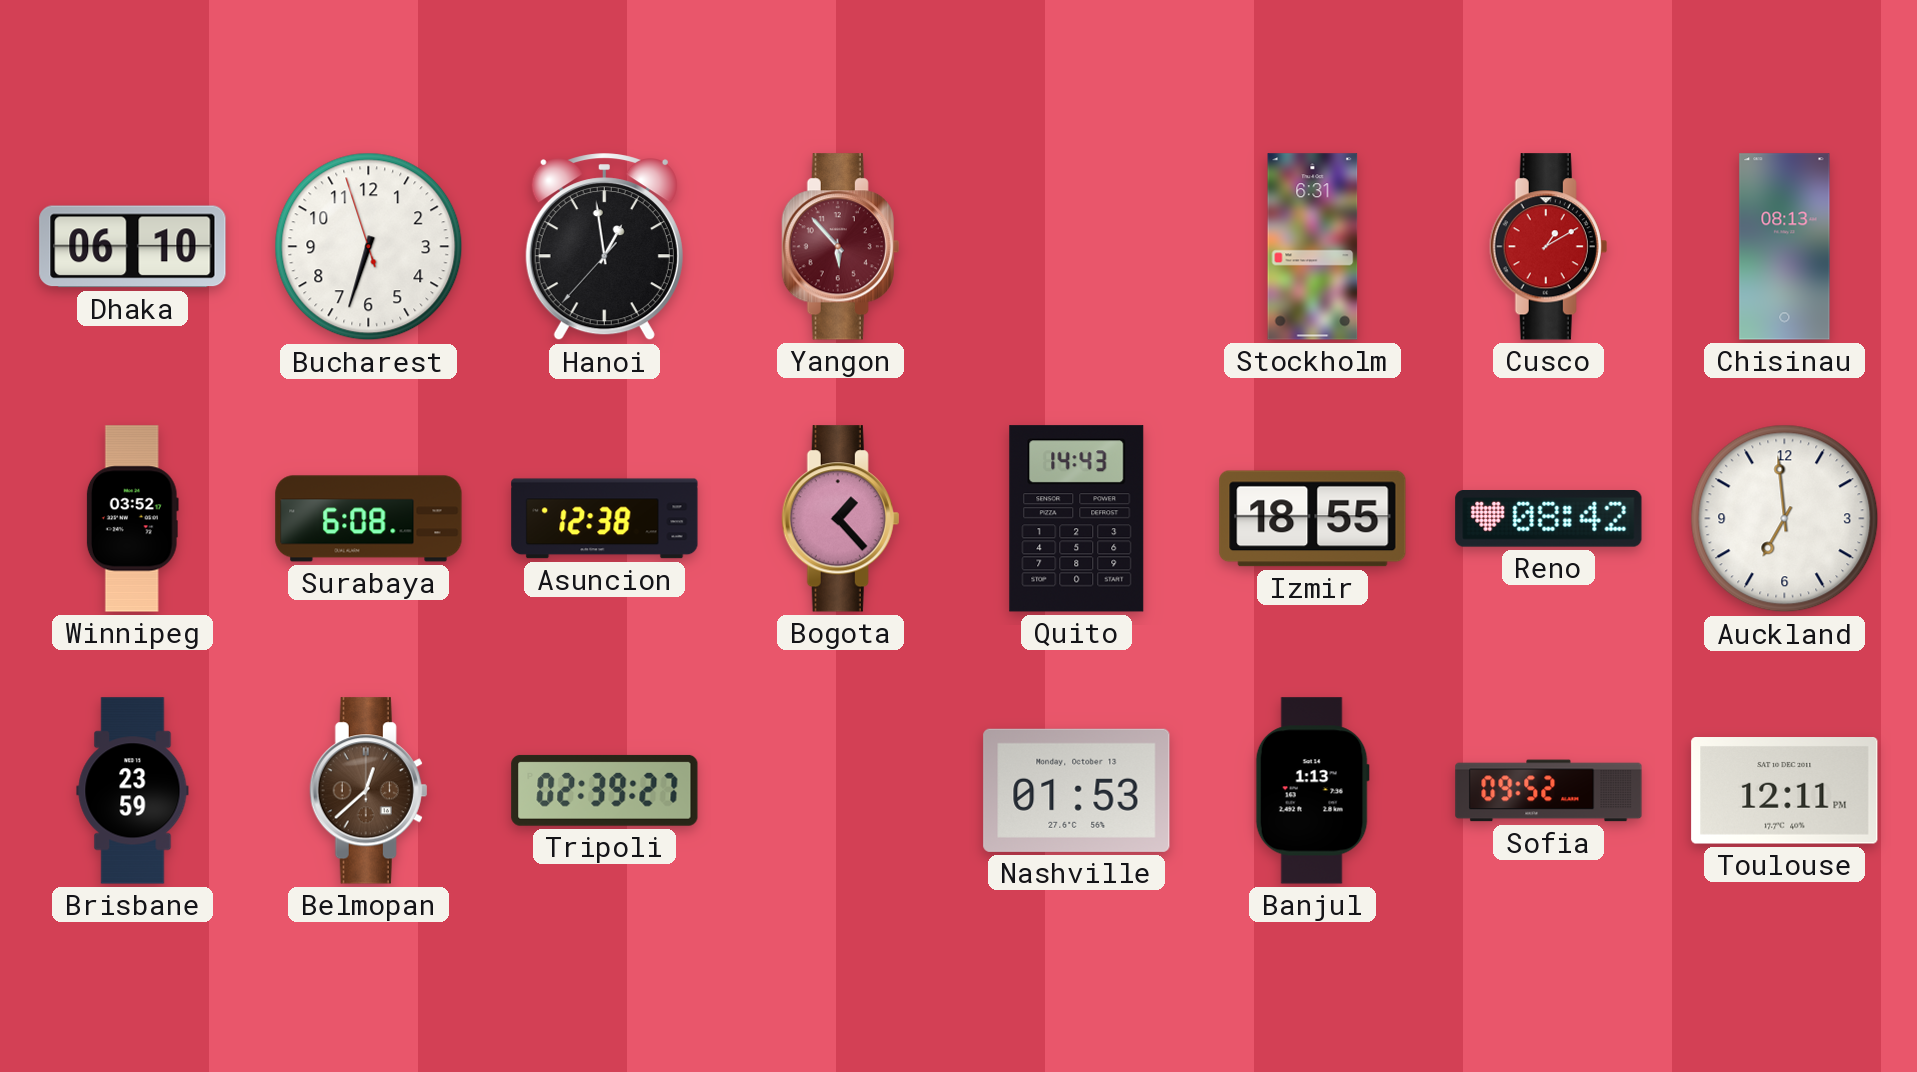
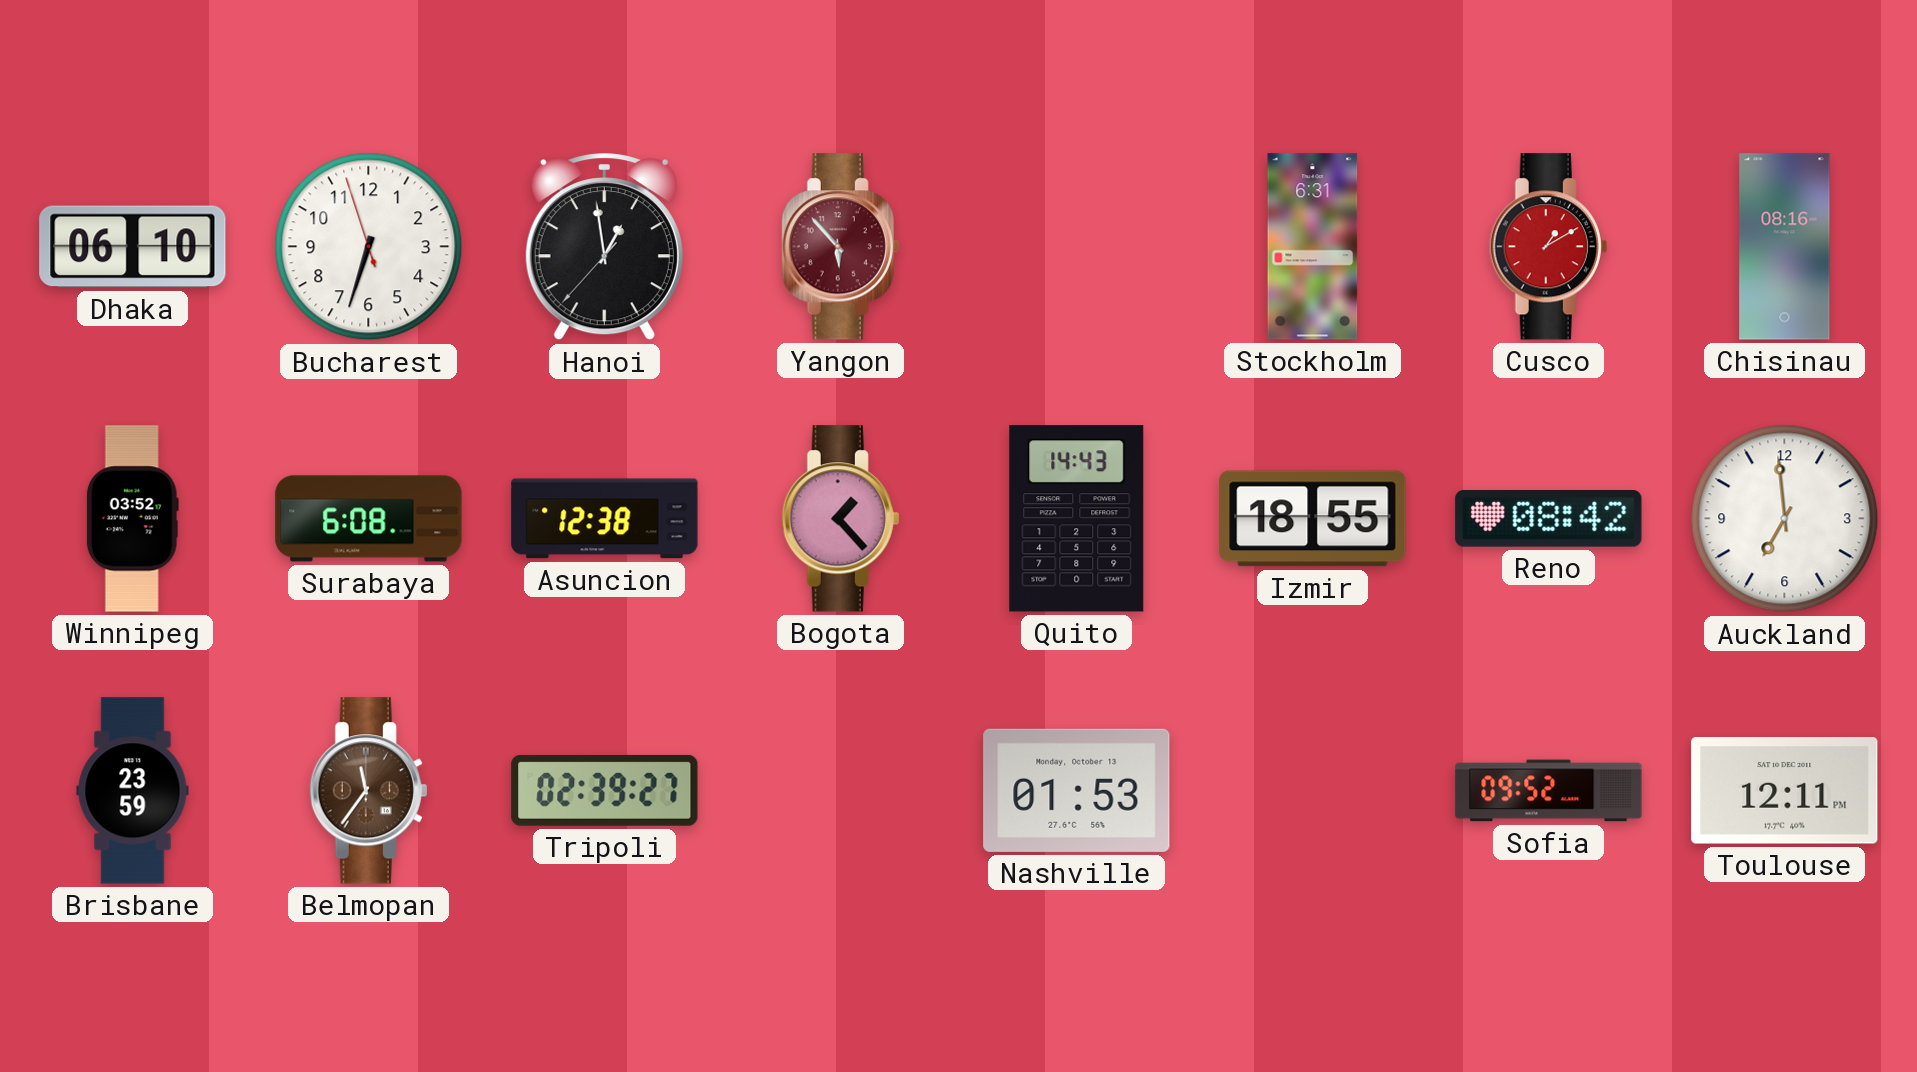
Chisinau: 08:13 -> 08:16
Belmopan: 12:38 -> 11:36
Banjul: 1:13 -> none
